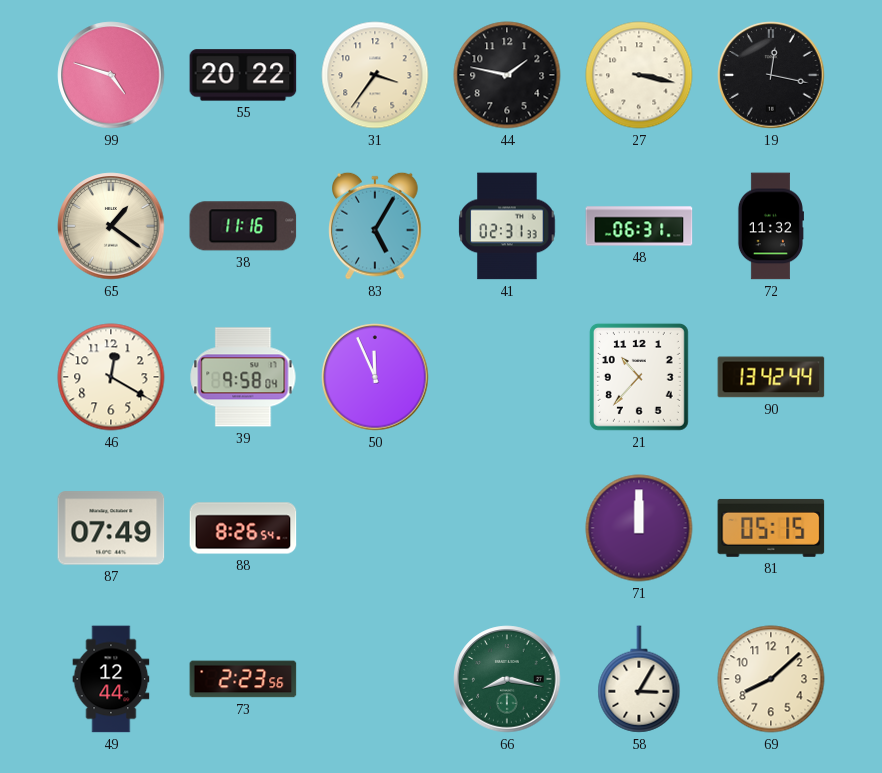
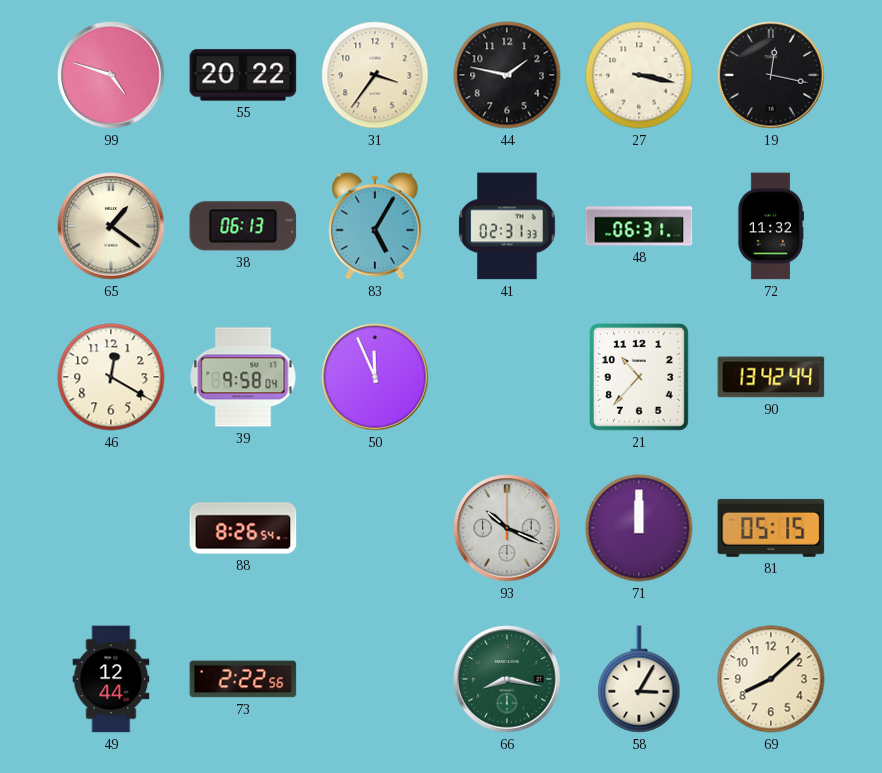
38: 11:16 -> 06:13
87: 07:49 -> none
93: none -> 10:19
73: 2:23 -> 2:22
